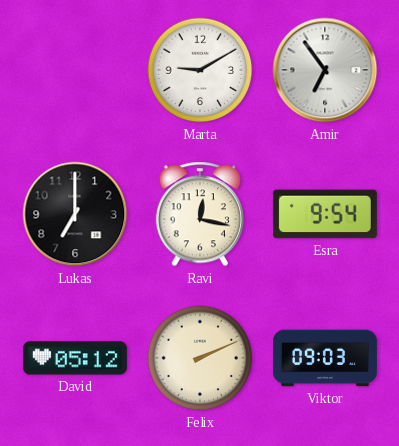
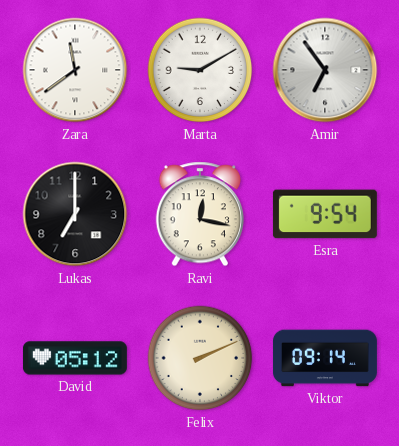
Zara: none -> 11:39
Viktor: 09:03 -> 09:14
